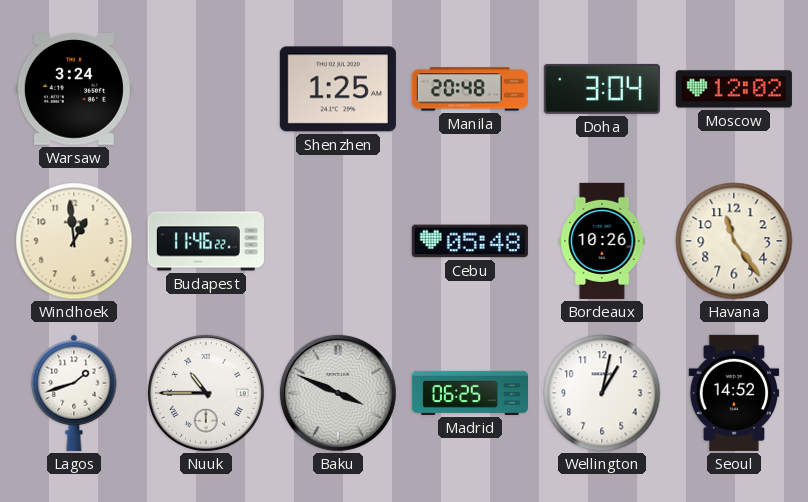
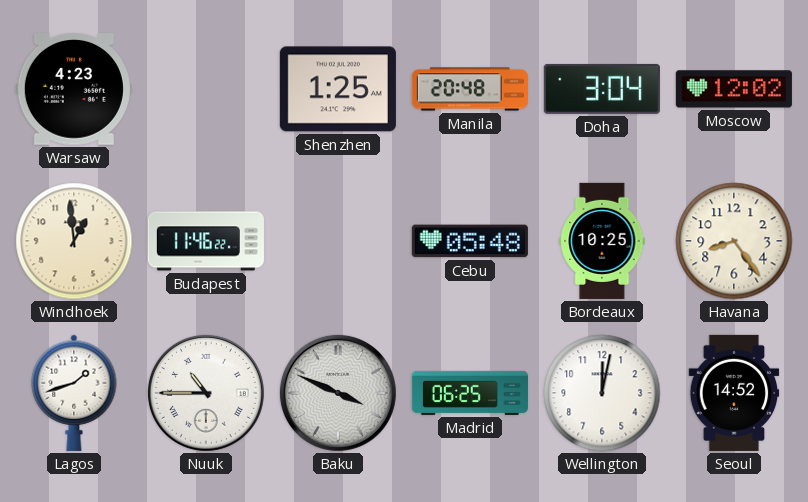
Warsaw: 3:24 -> 4:23
Bordeaux: 10:26 -> 10:25
Havana: 11:24 -> 8:24
Wellington: 1:02 -> 12:02
